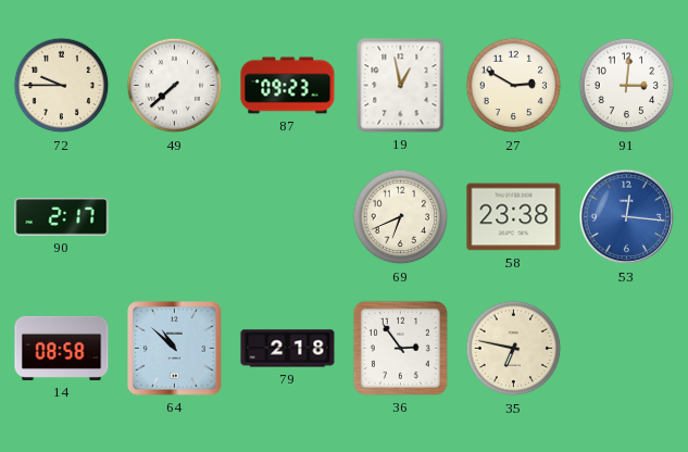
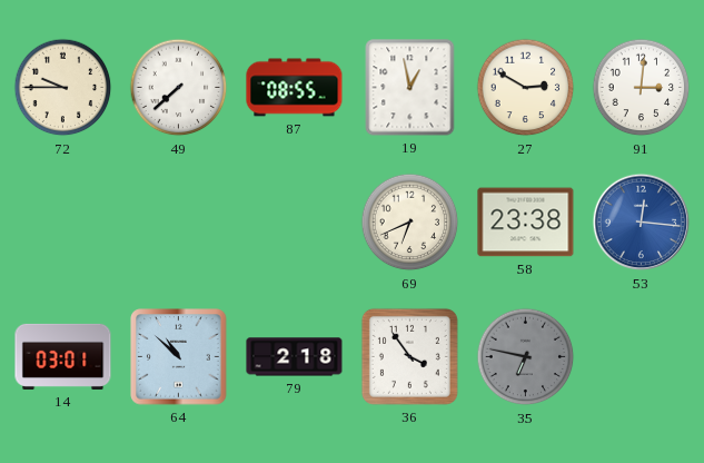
87: 09:23 -> 08:55
90: 2:17 -> none
14: 08:58 -> 03:01
36: 2:54 -> 3:54
35 dial: cream -> grey
